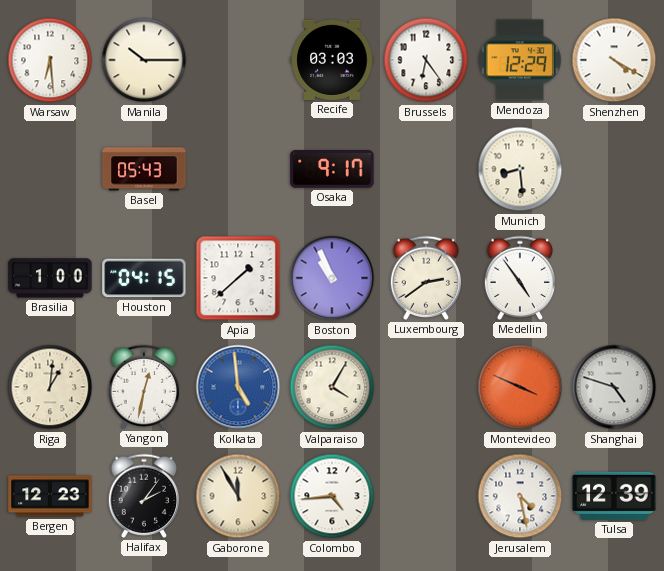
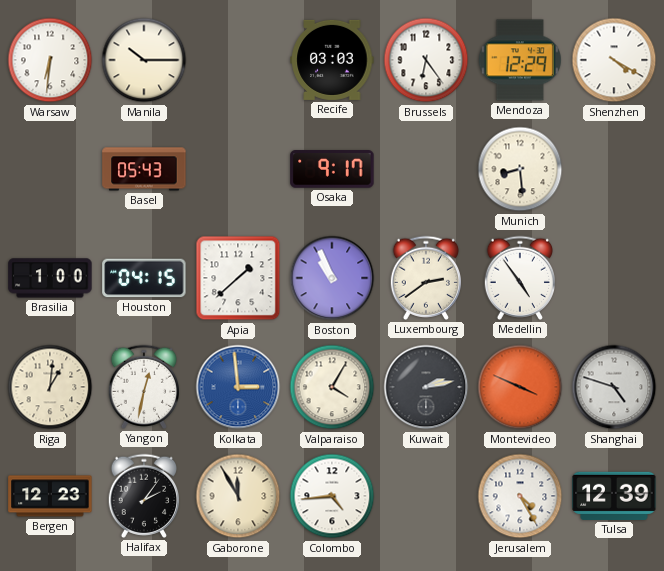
Warsaw: 6:29 -> 6:31
Kolkata: 4:59 -> 2:59
Kuwait: none -> 2:13
Jerusalem: 4:28 -> 4:25
